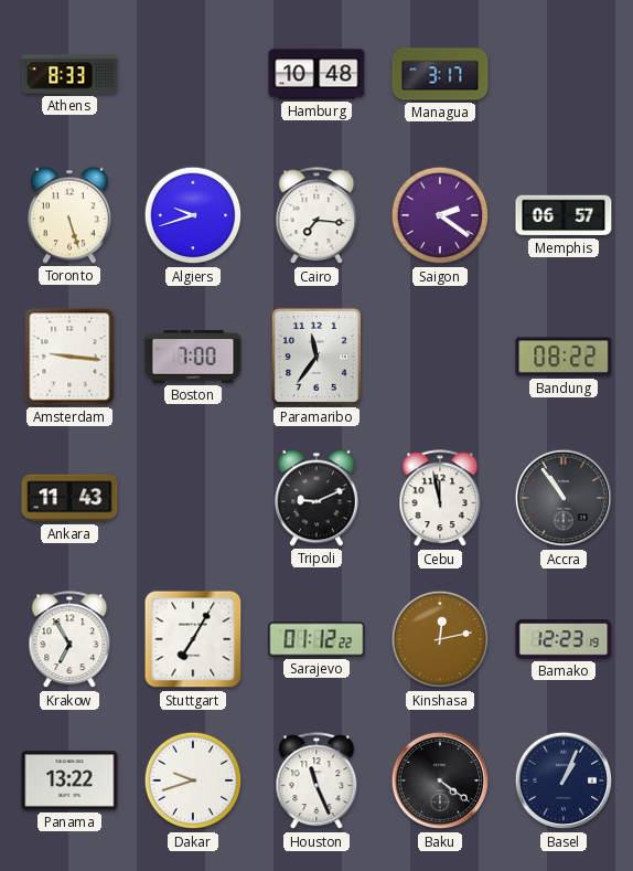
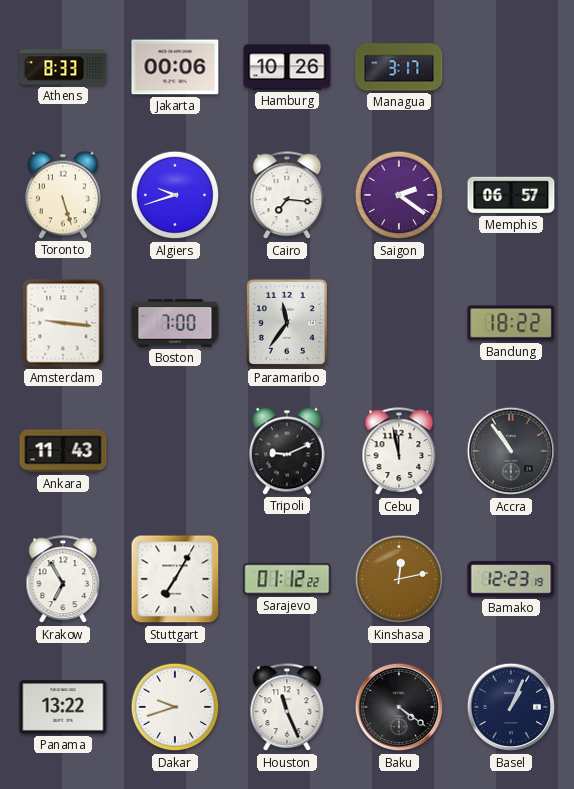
Jakarta: none -> 00:06
Hamburg: 10:48 -> 10:26
Bandung: 08:22 -> 18:22
